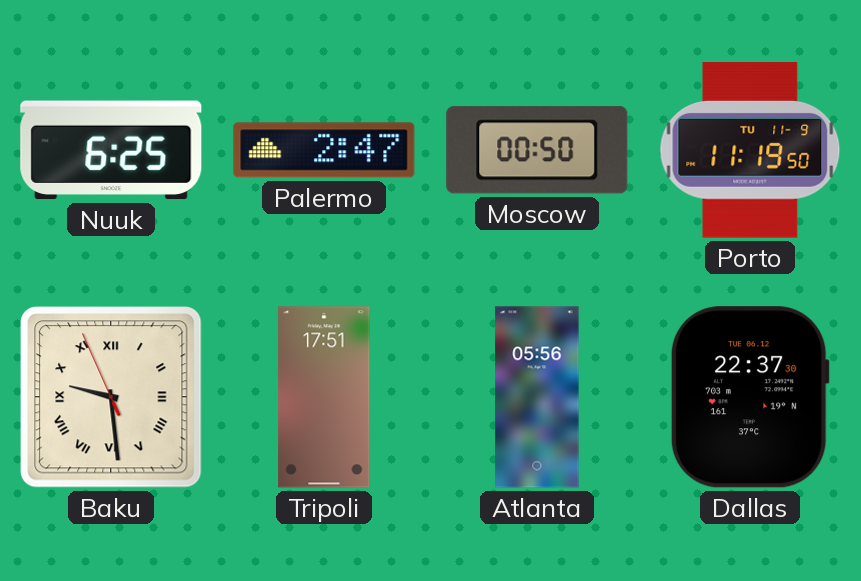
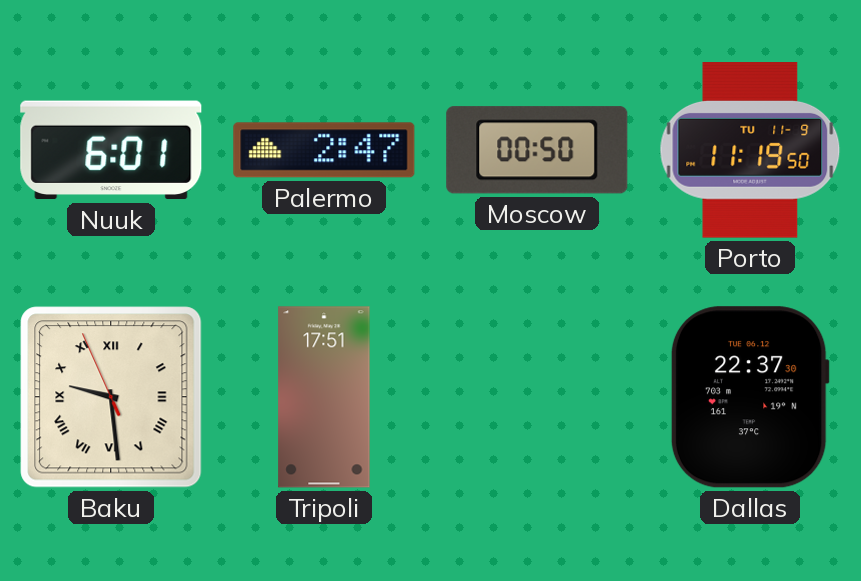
Nuuk: 6:25 -> 6:01
Atlanta: 05:56 -> none
